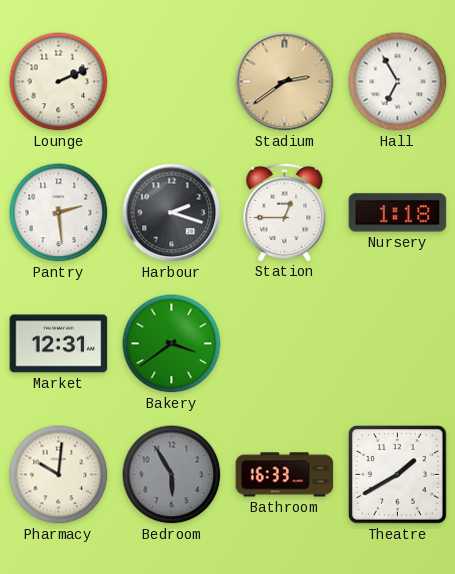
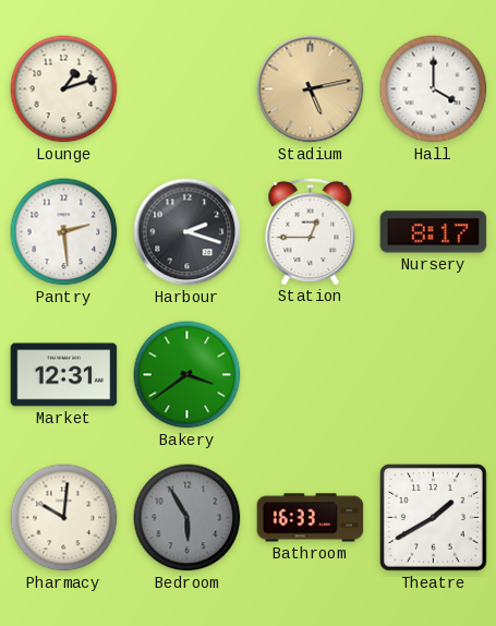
Lounge: 2:11 -> 1:12
Stadium: 2:39 -> 5:13
Hall: 6:55 -> 4:00
Nursery: 1:18 -> 8:17
